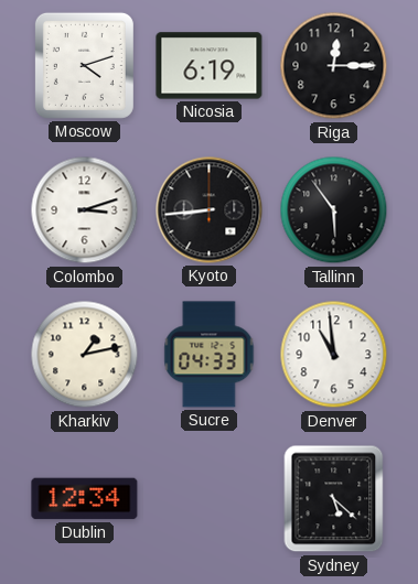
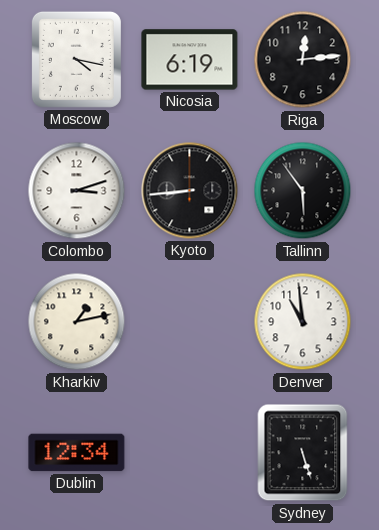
Moscow: 4:12 -> 4:17
Riga: 12:15 -> 12:14
Sucre: 04:33 -> none
Sydney: 5:22 -> 5:27
